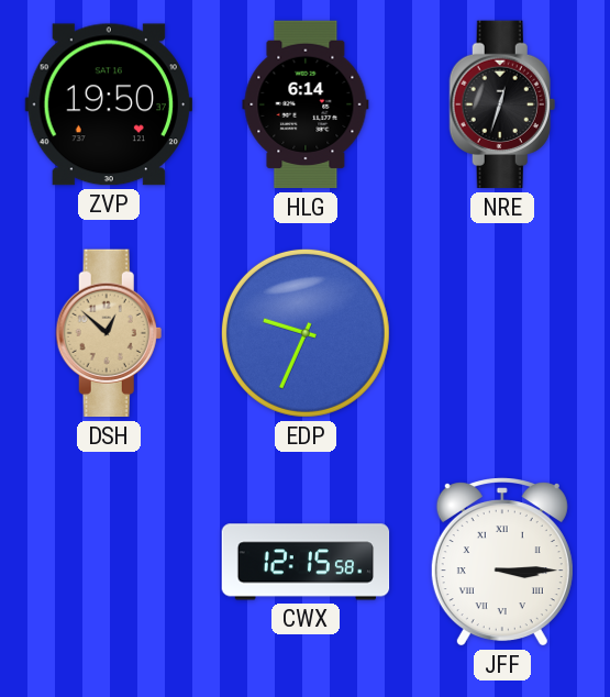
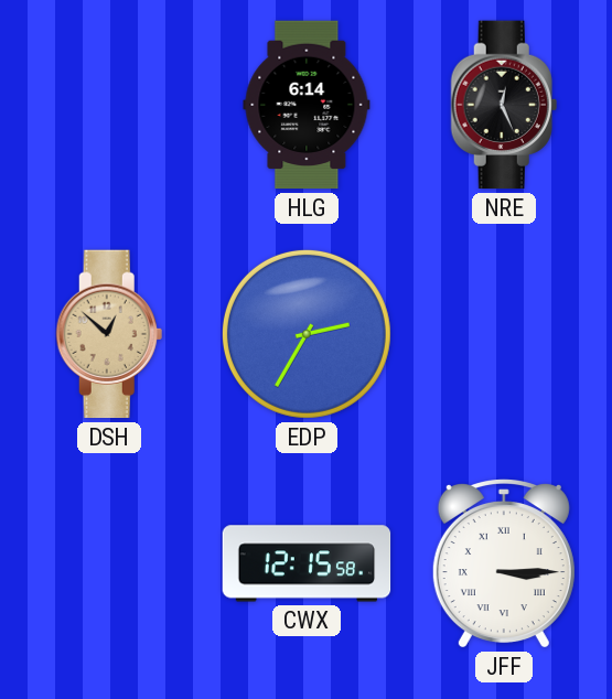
ZVP: 19:50 -> none
NRE: 12:33 -> 12:26
EDP: 9:34 -> 2:35
